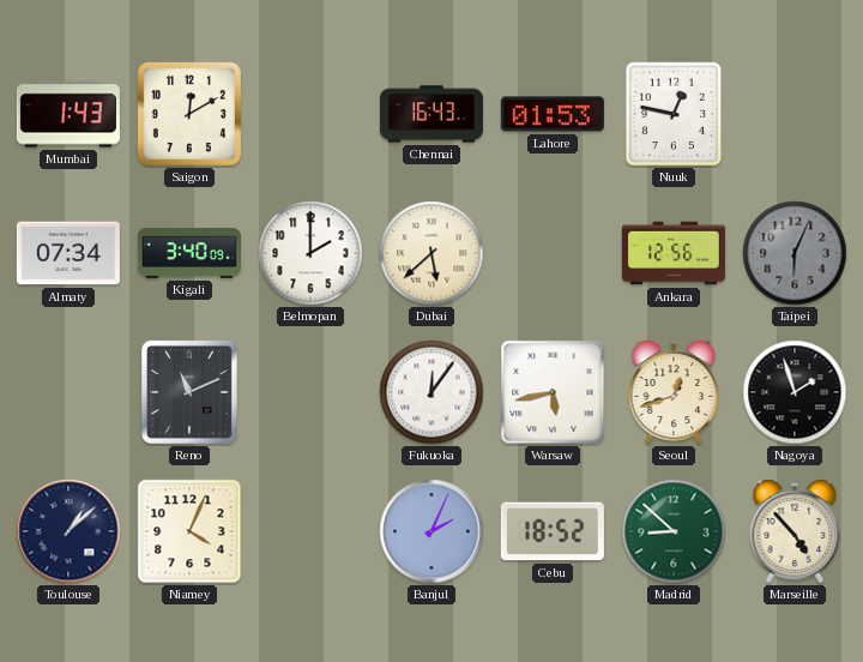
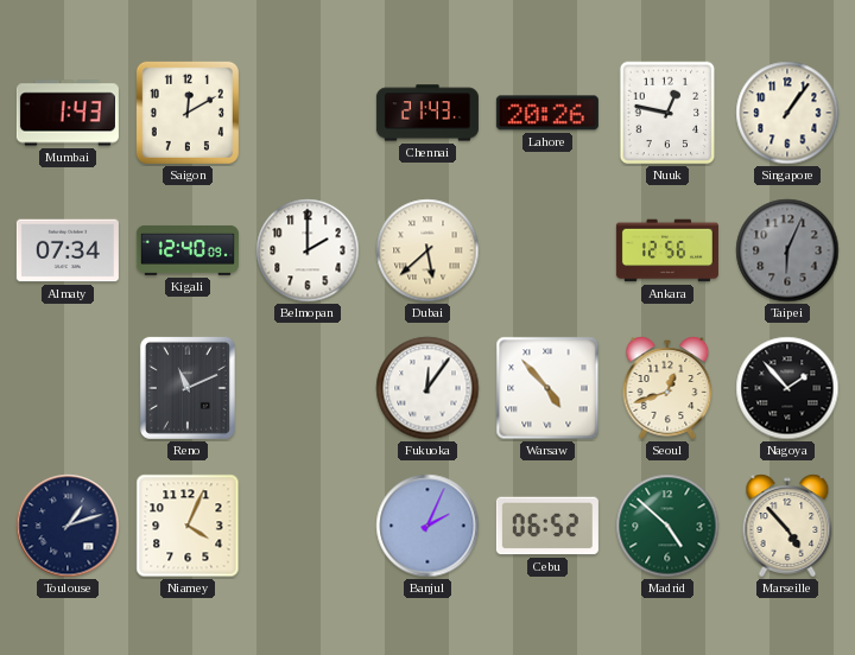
Chennai: 16:43 -> 21:43
Lahore: 01:53 -> 20:26
Singapore: none -> 1:06
Kigali: 3:40 -> 12:40
Warsaw: 5:43 -> 4:53
Nagoya: 1:57 -> 1:53
Toulouse: 1:08 -> 1:12
Cebu: 18:52 -> 06:52
Madrid: 8:52 -> 4:52
